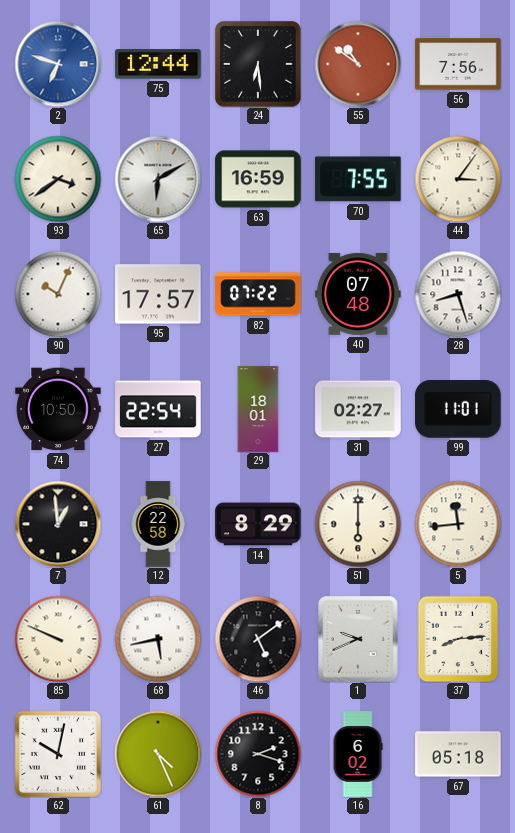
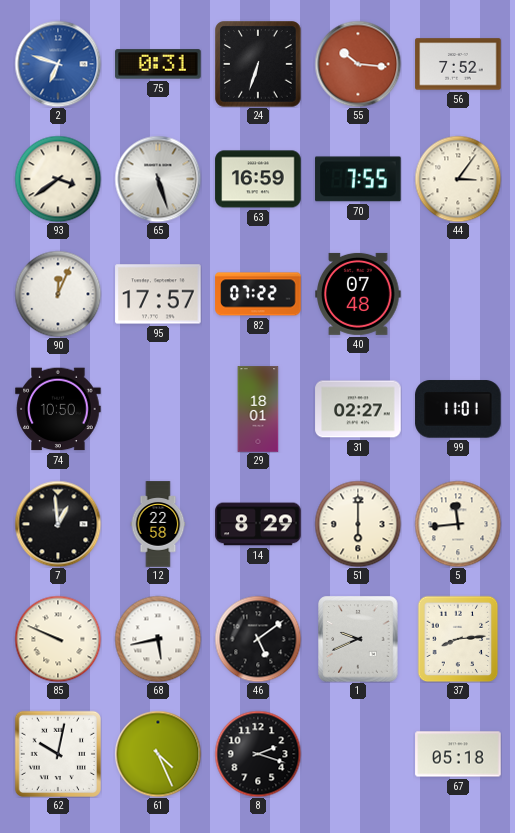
75: 12:44 -> 0:31
24: 6:29 -> 6:33
55: 10:51 -> 10:16
56: 7:56 -> 7:52
65: 6:10 -> 5:27
90: 10:04 -> 12:04
28: 8:27 -> none
27: 22:54 -> none
16: 6:02 -> none
